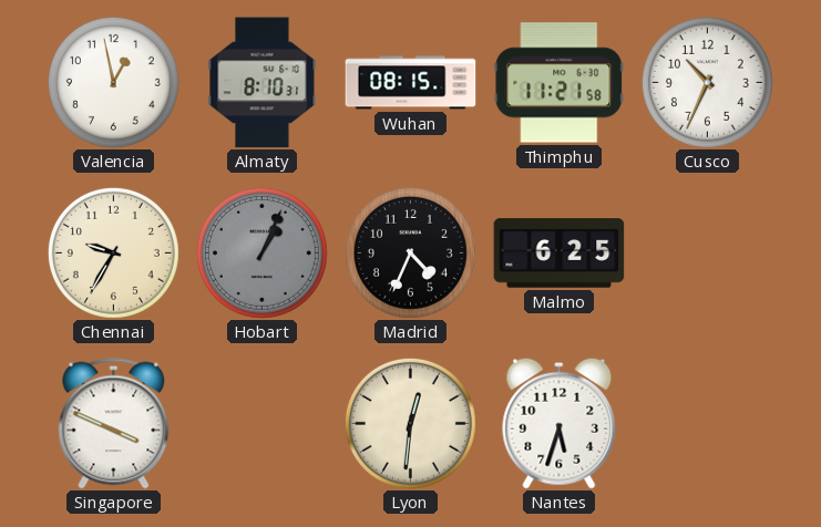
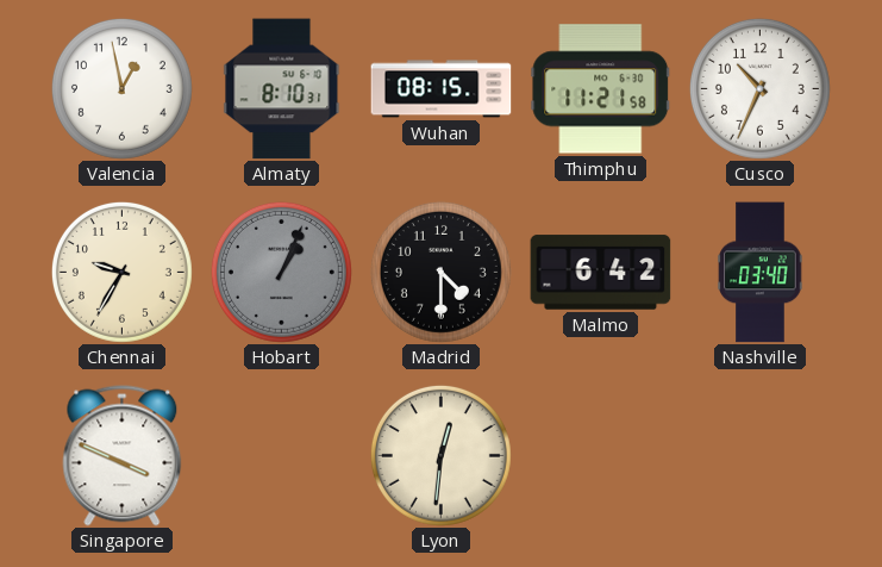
Madrid: 4:34 -> 4:30
Malmo: 6:25 -> 6:42
Nashville: none -> 03:40
Nantes: 5:33 -> none
